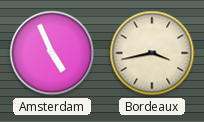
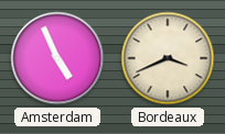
Bordeaux: 3:43 -> 3:41
